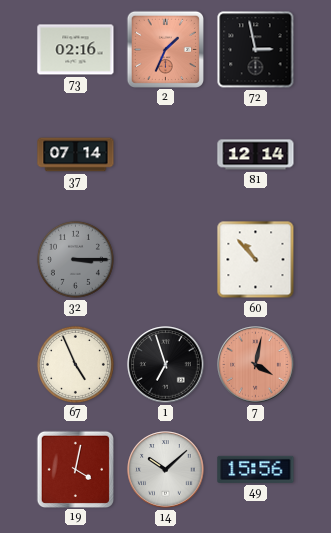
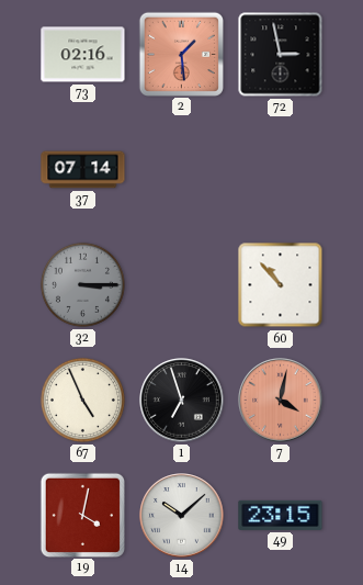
2: 1:34 -> 1:29
81: 12:14 -> none
49: 15:56 -> 23:15
